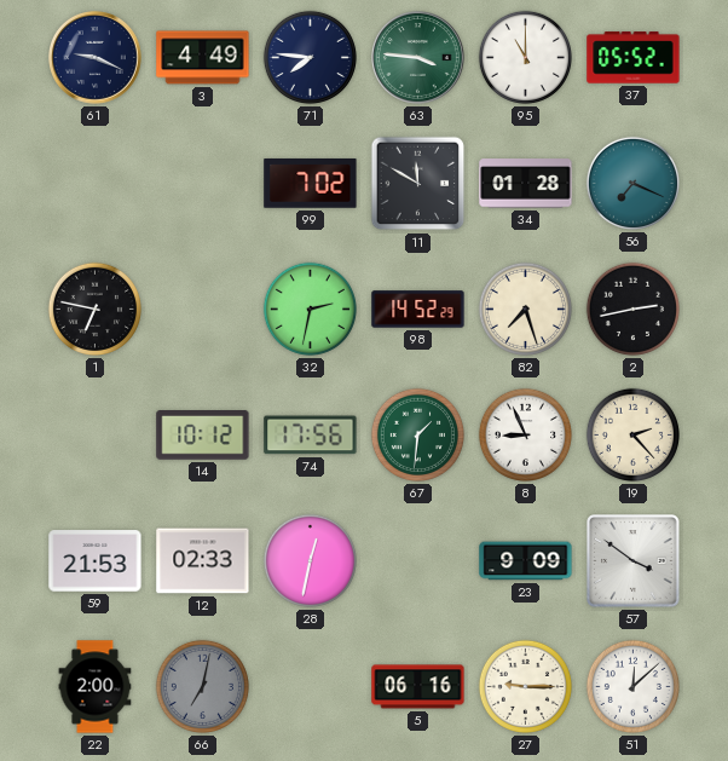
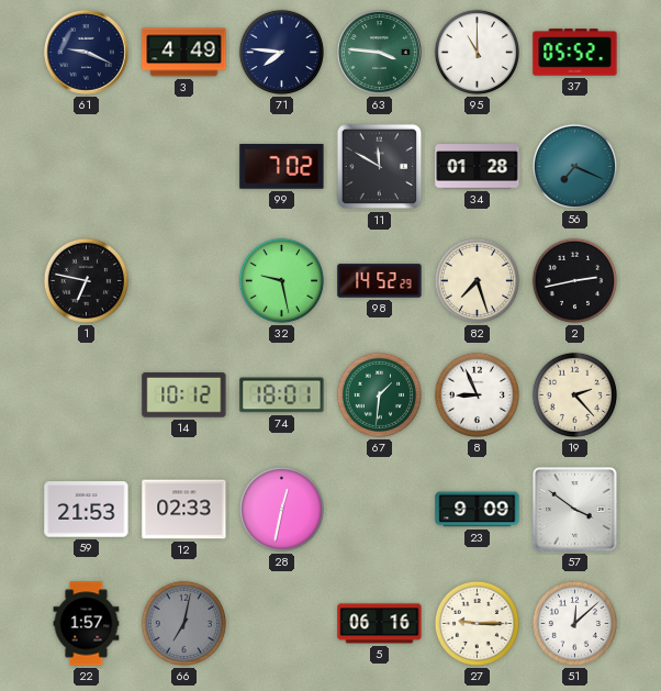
32: 2:32 -> 9:28
74: 17:56 -> 18:01
22: 2:00 -> 1:57
